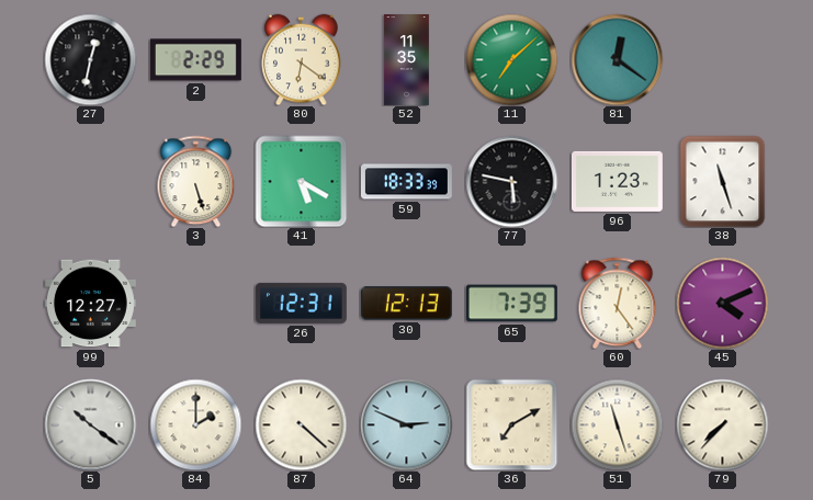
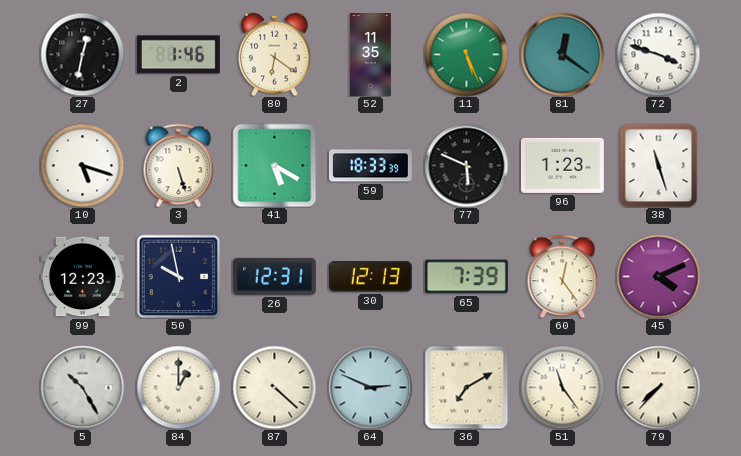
2: 2:29 -> 1:46
11: 7:08 -> 5:26
72: none -> 3:48
10: none -> 5:18
77: 5:47 -> 5:49
99: 12:27 -> 12:23
50: none -> 9:58
5: 10:21 -> 10:25
84: 2:00 -> 1:00
51: 11:27 -> 11:24
